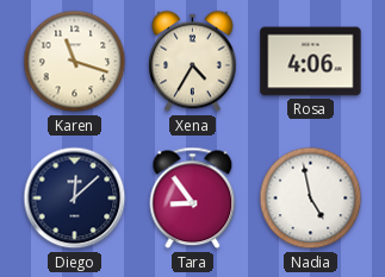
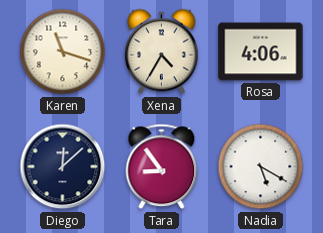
Nadia: 4:58 -> 5:20
